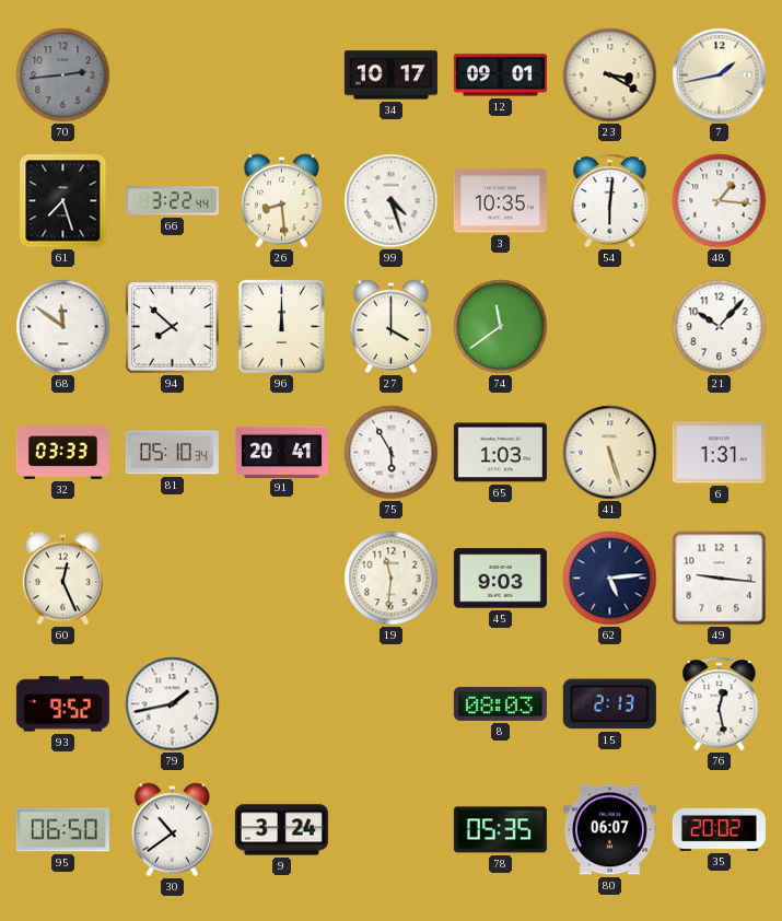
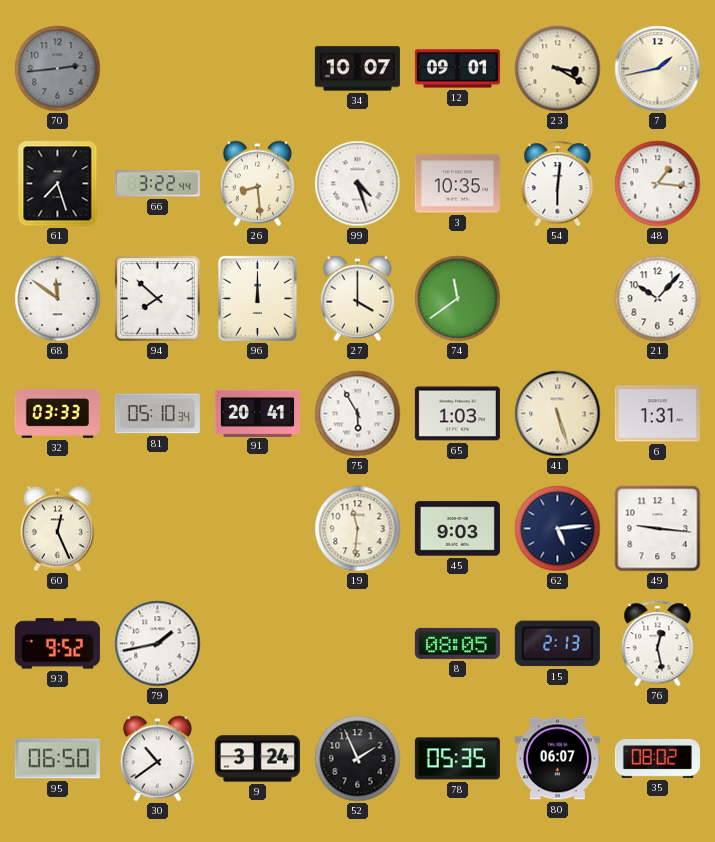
34: 10:17 -> 10:07
8: 08:03 -> 08:05
52: none -> 1:56
35: 20:02 -> 08:02
